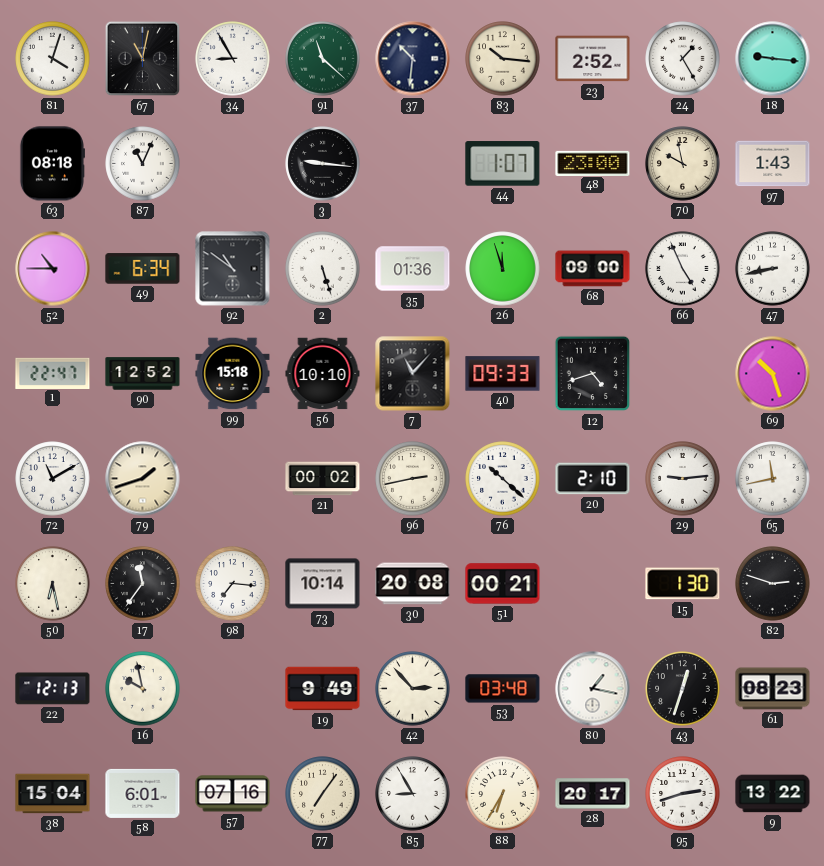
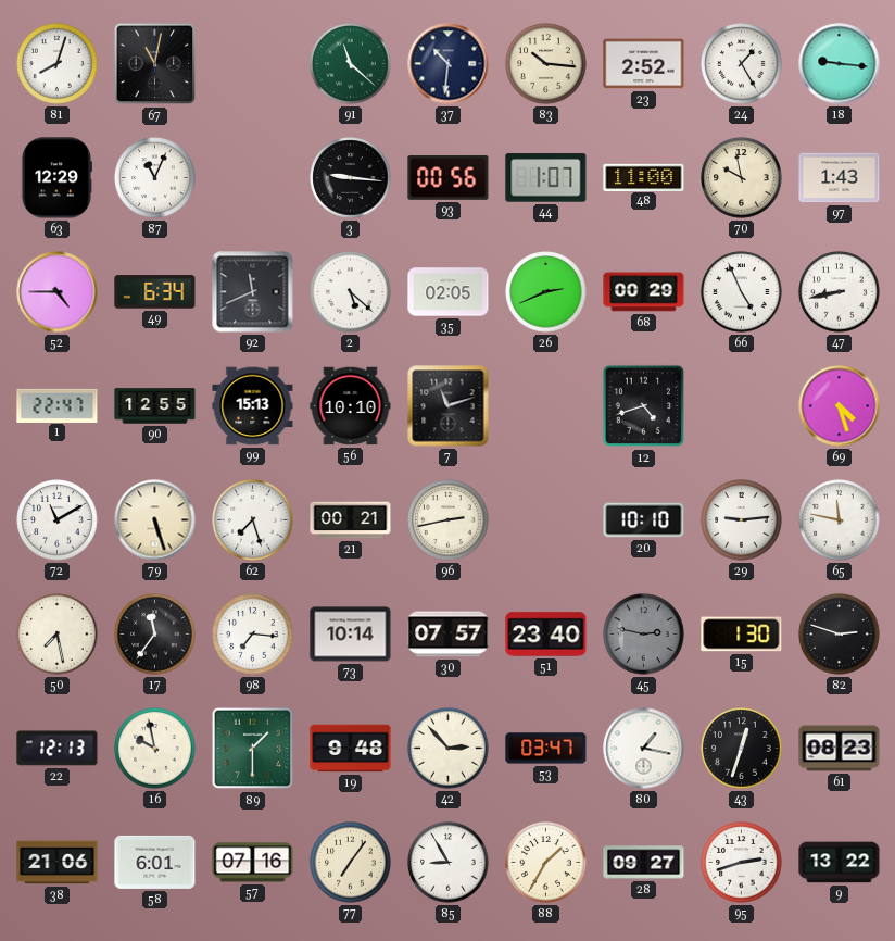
81: 4:03 -> 8:03
34: 8:55 -> none
63: 08:18 -> 12:29
93: none -> 00:56
48: 23:00 -> 11:00
52: 10:45 -> 4:45
92: 10:51 -> 11:41
2: 5:27 -> 5:22
35: 01:36 -> 02:05
26: 11:57 -> 2:41
68: 09:00 -> 00:29
90: 12:52 -> 12:55
99: 15:18 -> 15:13
7: 11:07 -> 11:12
40: 09:33 -> none
69: 10:27 -> 4:27
79: 1:42 -> 5:27
62: none -> 7:27
21: 00:02 -> 00:21
76: 10:22 -> none
20: 2:10 -> 10:10
65: 11:43 -> 11:47
50: 6:28 -> 7:28
30: 20:08 -> 07:57
51: 00:21 -> 23:40
45: none -> 2:47
89: none -> 1:30
19: 9:49 -> 9:48
53: 03:48 -> 03:47
38: 15:04 -> 21:06
88: 6:35 -> 1:35
28: 20:17 -> 09:27
